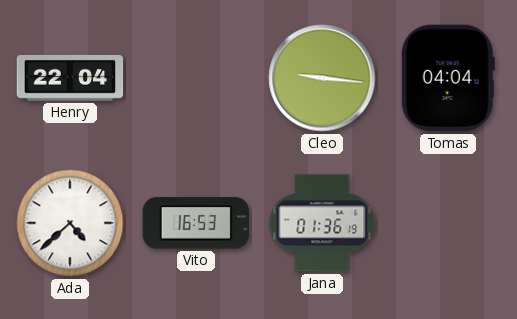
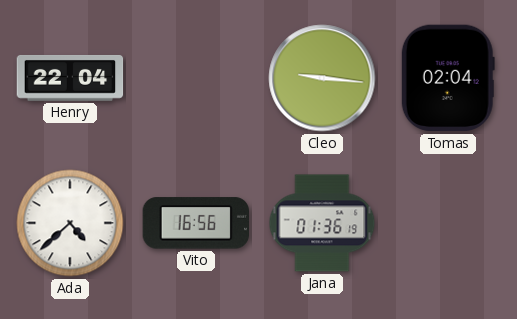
Tomas: 04:04 -> 02:04
Vito: 16:53 -> 16:56
